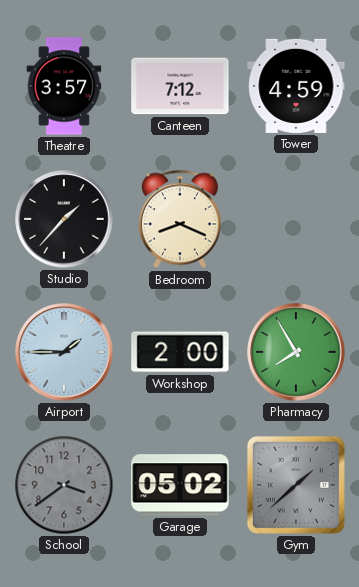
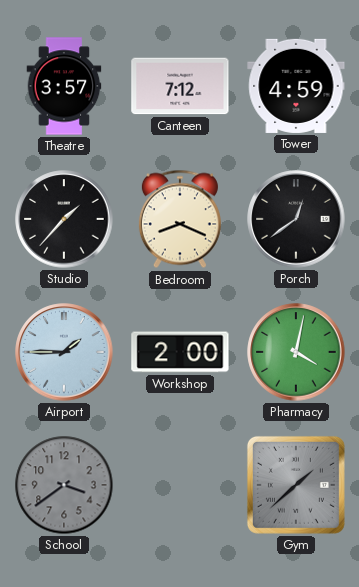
Porch: none -> 12:39
Pharmacy: 7:55 -> 4:02
Garage: 05:02 -> none
